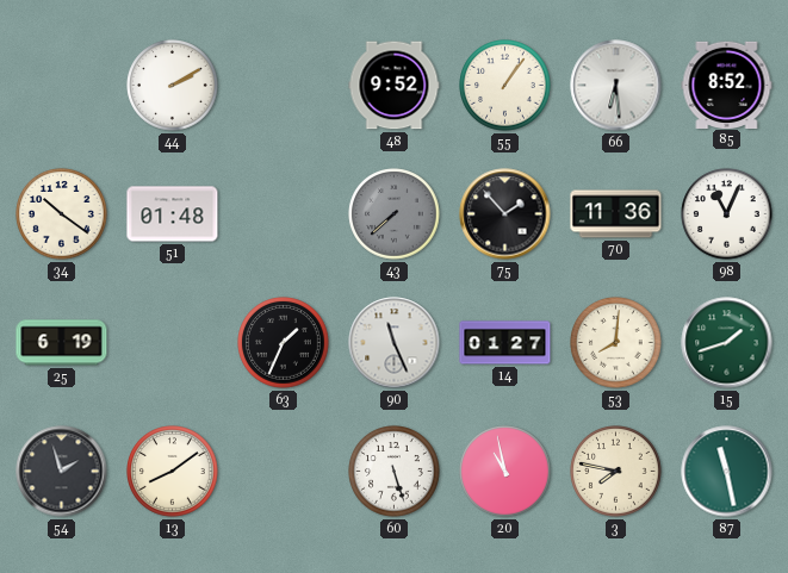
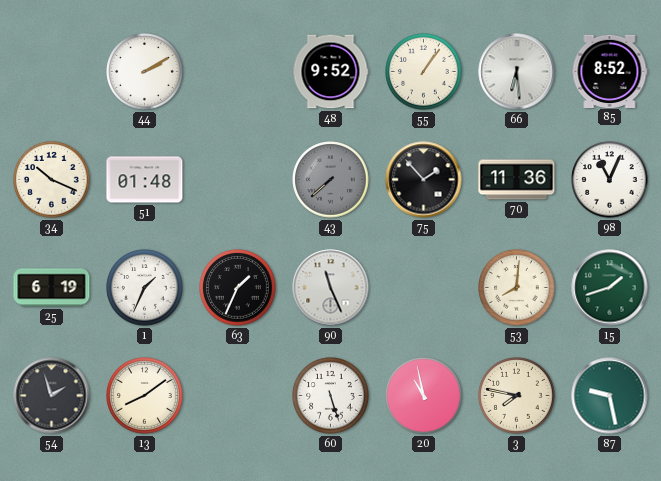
34: 10:21 -> 10:19
1: none -> 1:34
14: 01:27 -> none
87: 11:28 -> 9:28
